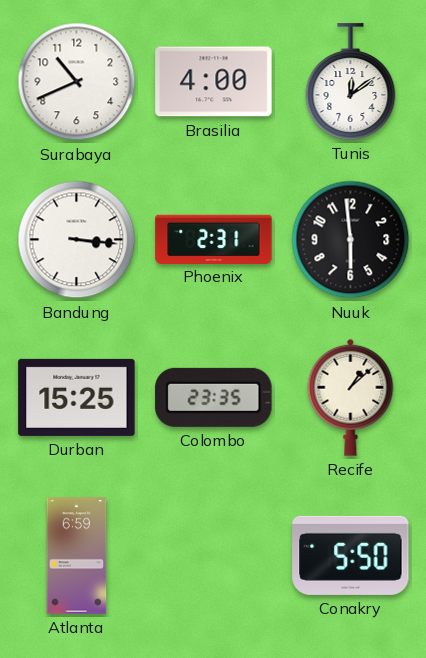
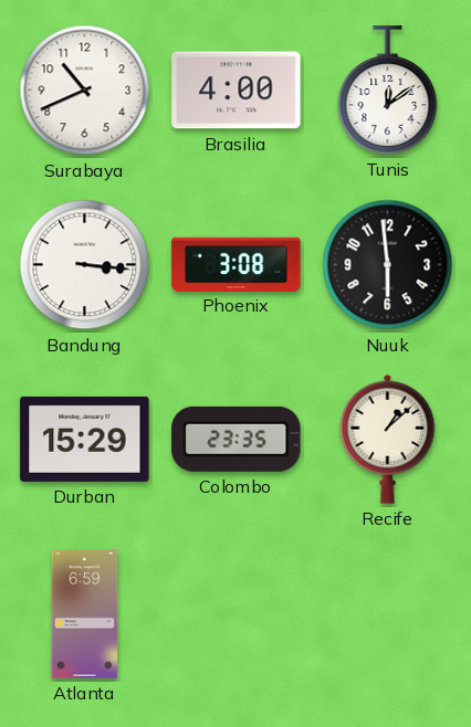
Phoenix: 2:31 -> 3:08
Durban: 15:25 -> 15:29
Conakry: 5:50 -> none
